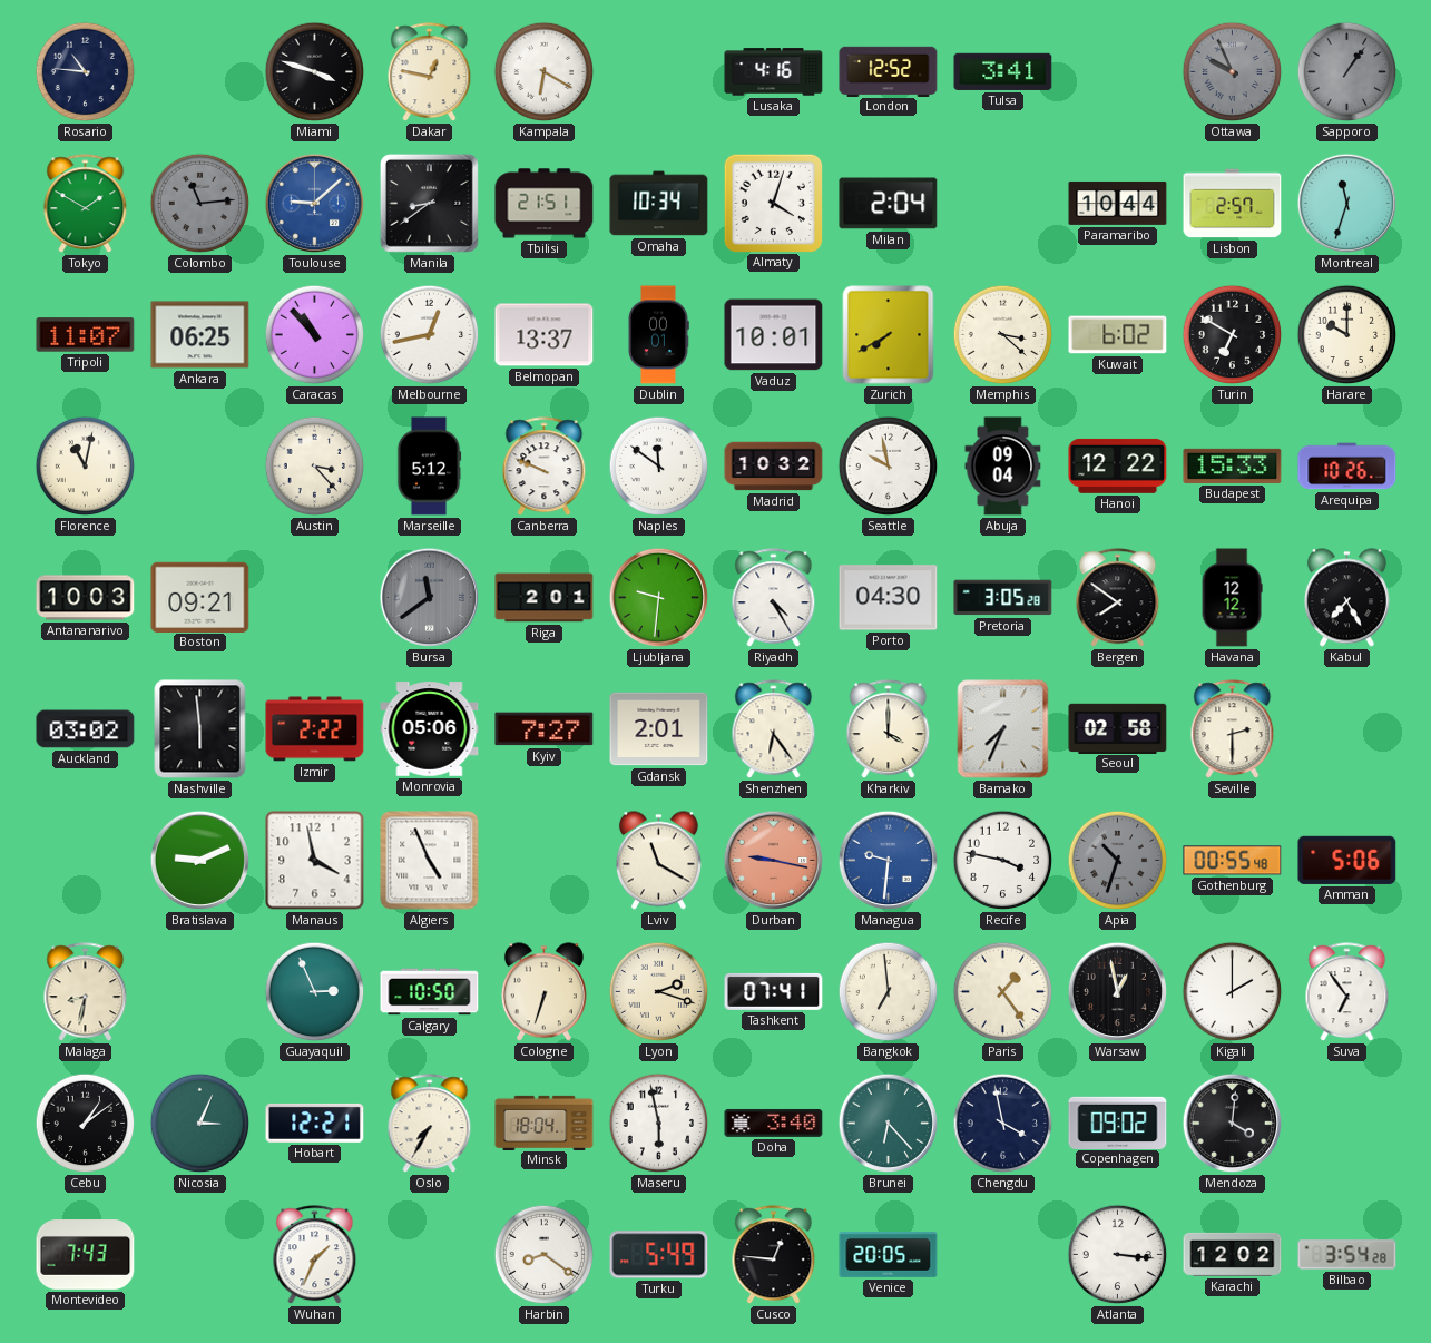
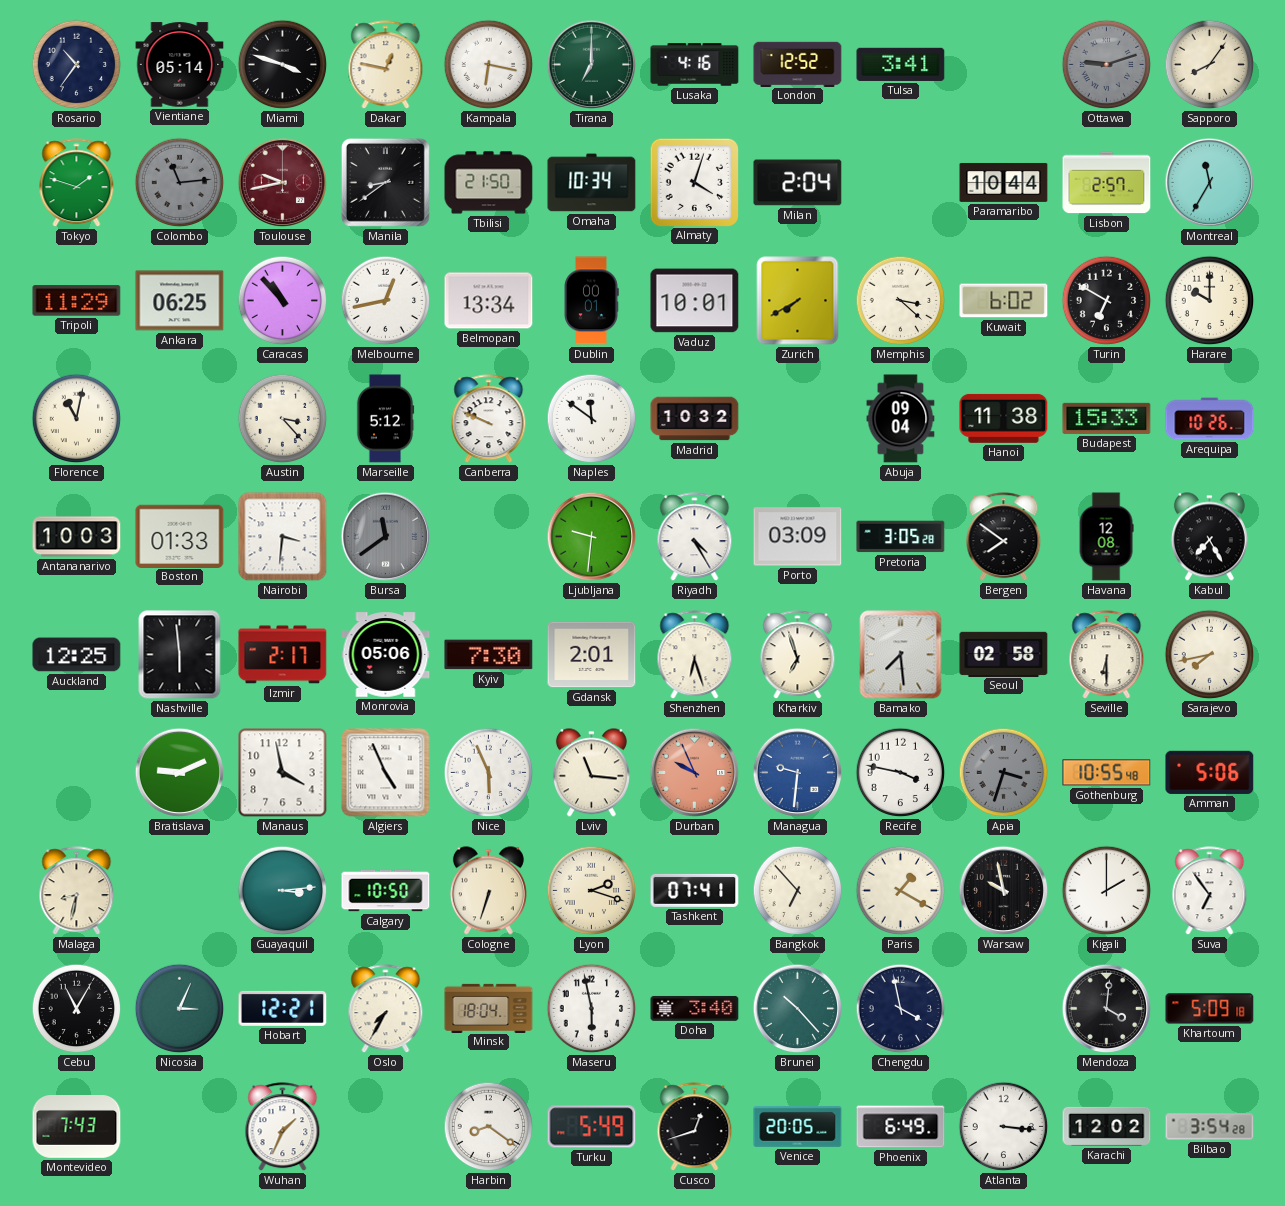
Rosario: 10:46 -> 10:36
Vientiane: none -> 05:14
Kampala: 6:20 -> 6:17
Tirana: none -> 7:00
Ottawa: 9:56 -> 9:12
Sapporo: 1:06 -> 8:06
Sapporo dial: grey -> cream
Tokyo: 1:50 -> 1:48
Toulouse: 9:08 -> 9:43
Toulouse dial: blue -> burgundy
Tbilisi: 21:51 -> 21:50
Montreal: 11:33 -> 11:35
Tripoli: 11:07 -> 11:29
Belmopan: 13:37 -> 13:34
Seattle: 9:58 -> none
Hanoi: 12:22 -> 11:38
Boston: 09:21 -> 01:33
Nairobi: none -> 3:31
Riga: 2:01 -> none
Porto: 04:30 -> 03:09
Havana: 12:12 -> 12:08
Auckland: 03:02 -> 12:25
Izmir: 2:22 -> 2:17
Kyiv: 7:27 -> 7:30
Shenzhen: 6:24 -> 6:27
Kharkiv: 4:00 -> 6:57
Bamako: 7:34 -> 7:29
Seville: 2:30 -> 6:30
Sarajevo: none -> 7:43
Nice: none -> 5:56
Lviv: 11:20 -> 11:16
Durban: 9:17 -> 9:56
Apia: 10:33 -> 3:33
Gothenburg: 00:55 -> 10:55
Guayaquil: 2:56 -> 3:14
Bangkok: 6:59 -> 6:53
Paris: 1:24 -> 1:20
Warsaw: 12:58 -> 9:58
Cebu: 1:09 -> 11:05
Brunei: 6:23 -> 10:23
Copenhagen: 09:02 -> none
Khartoum: none -> 5:09
Cusco: 12:46 -> 12:42
Phoenix: none -> 6:49
